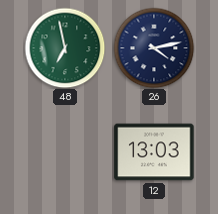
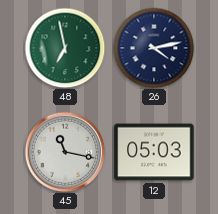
45: none -> 11:17
12: 13:03 -> 05:03
